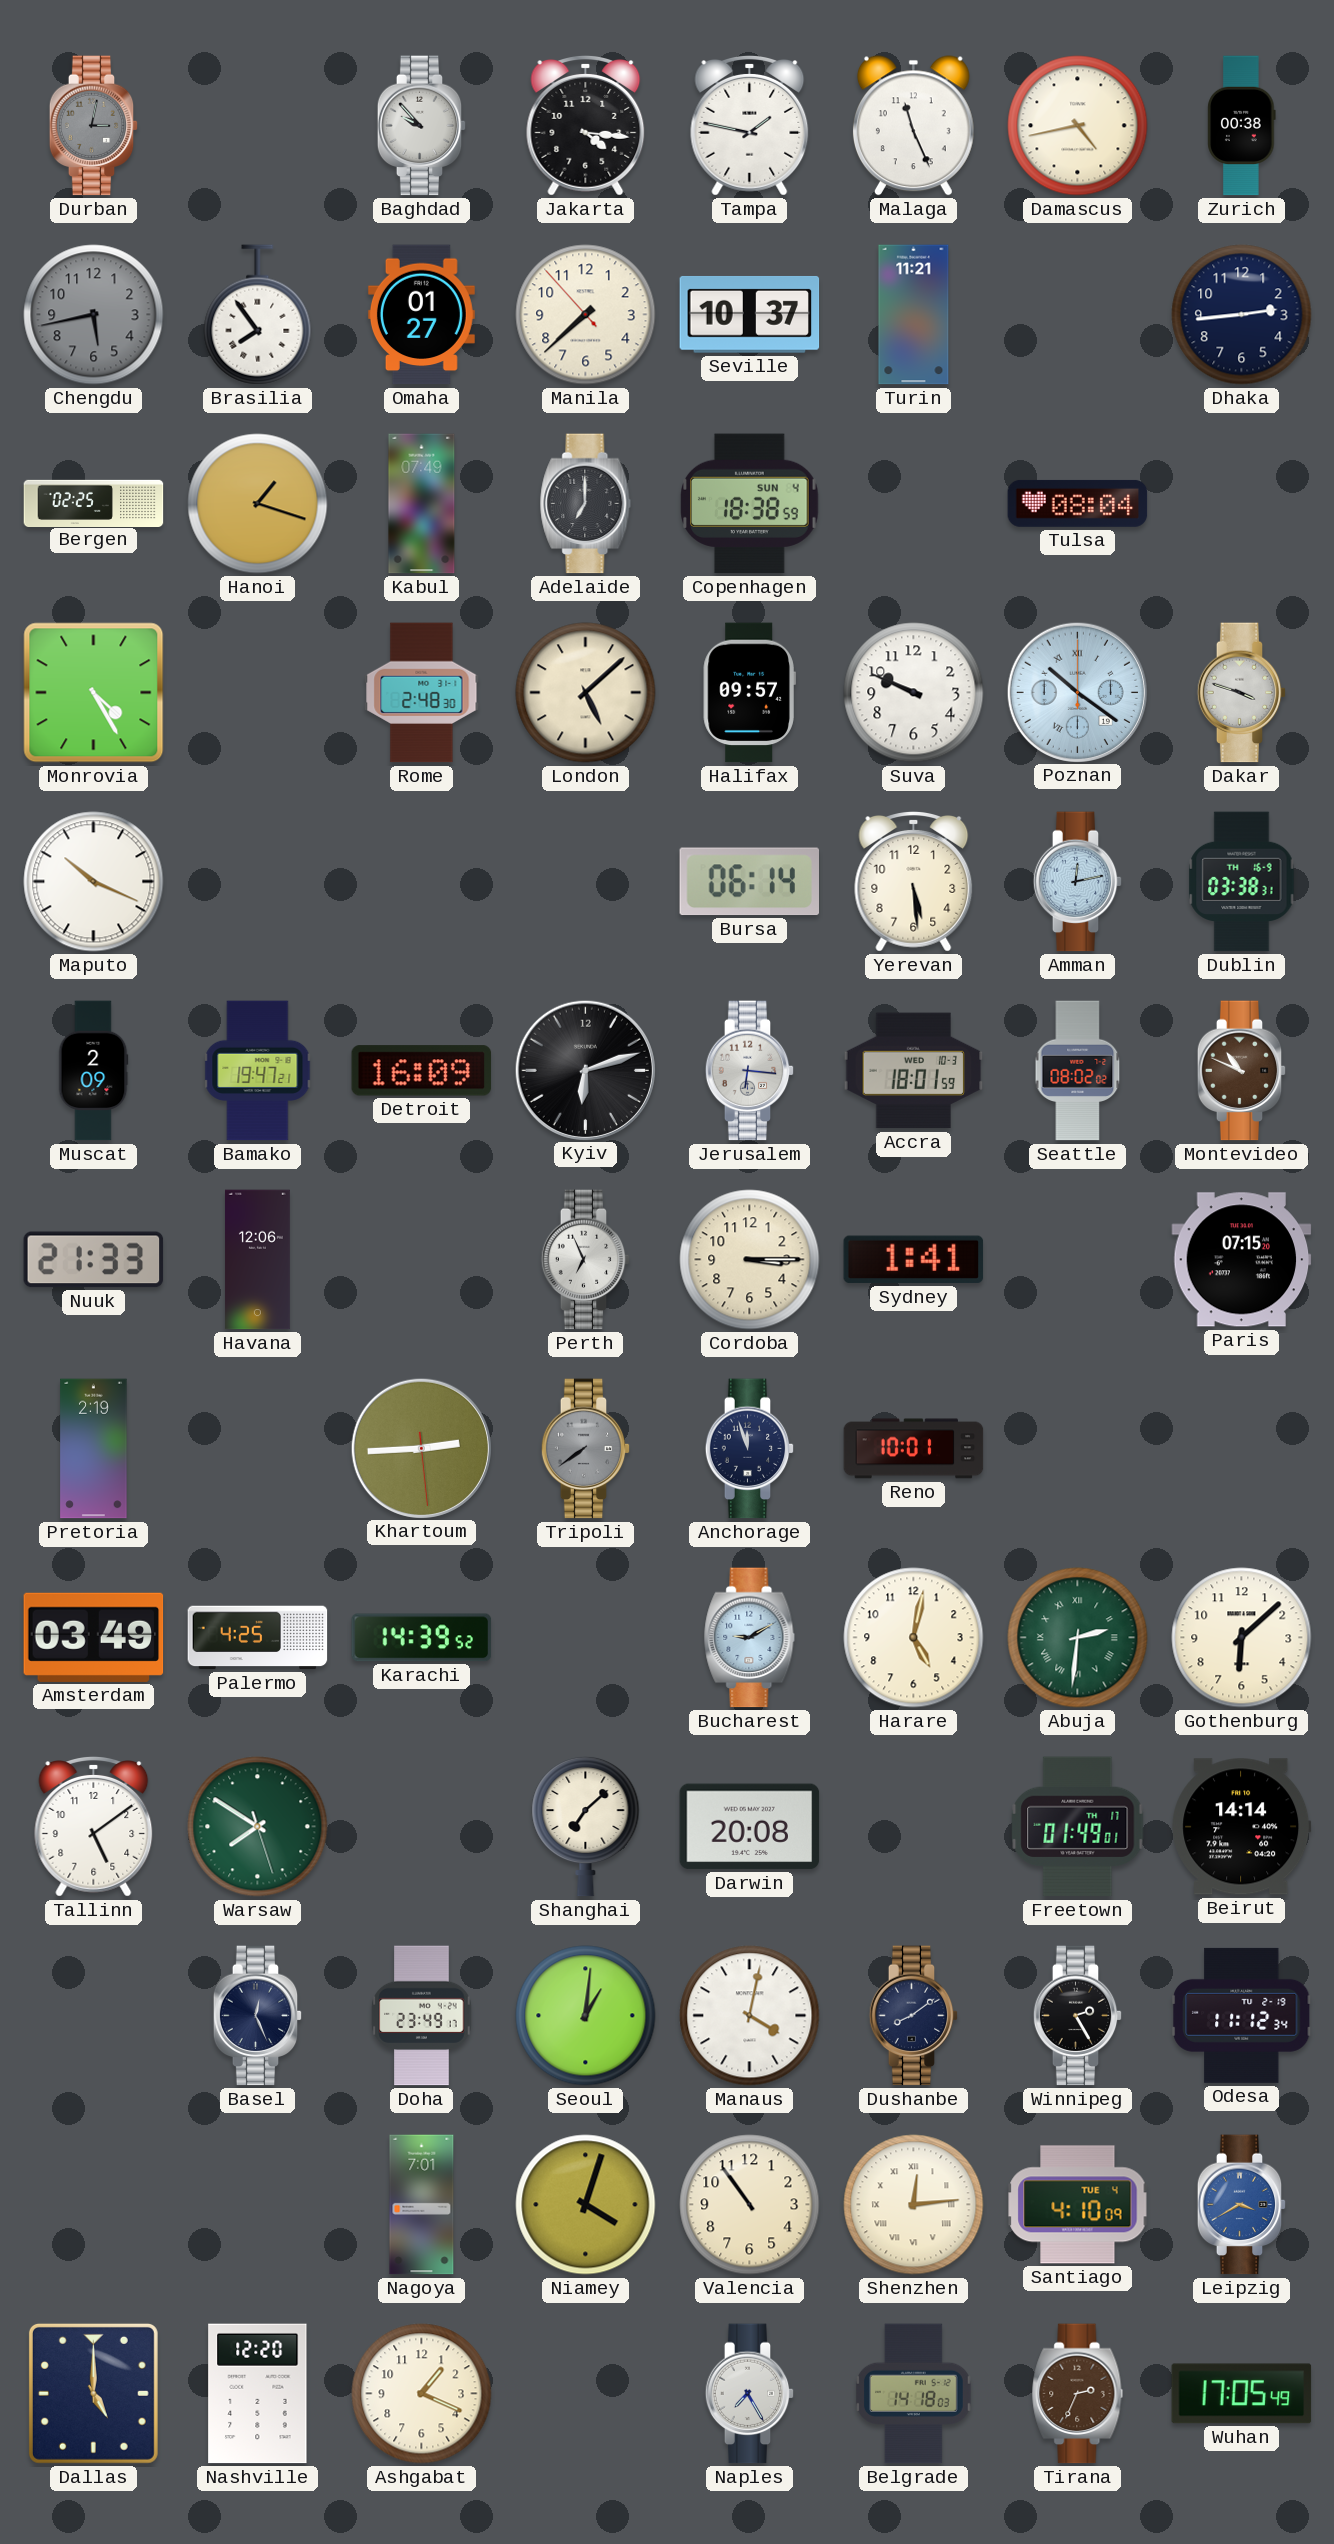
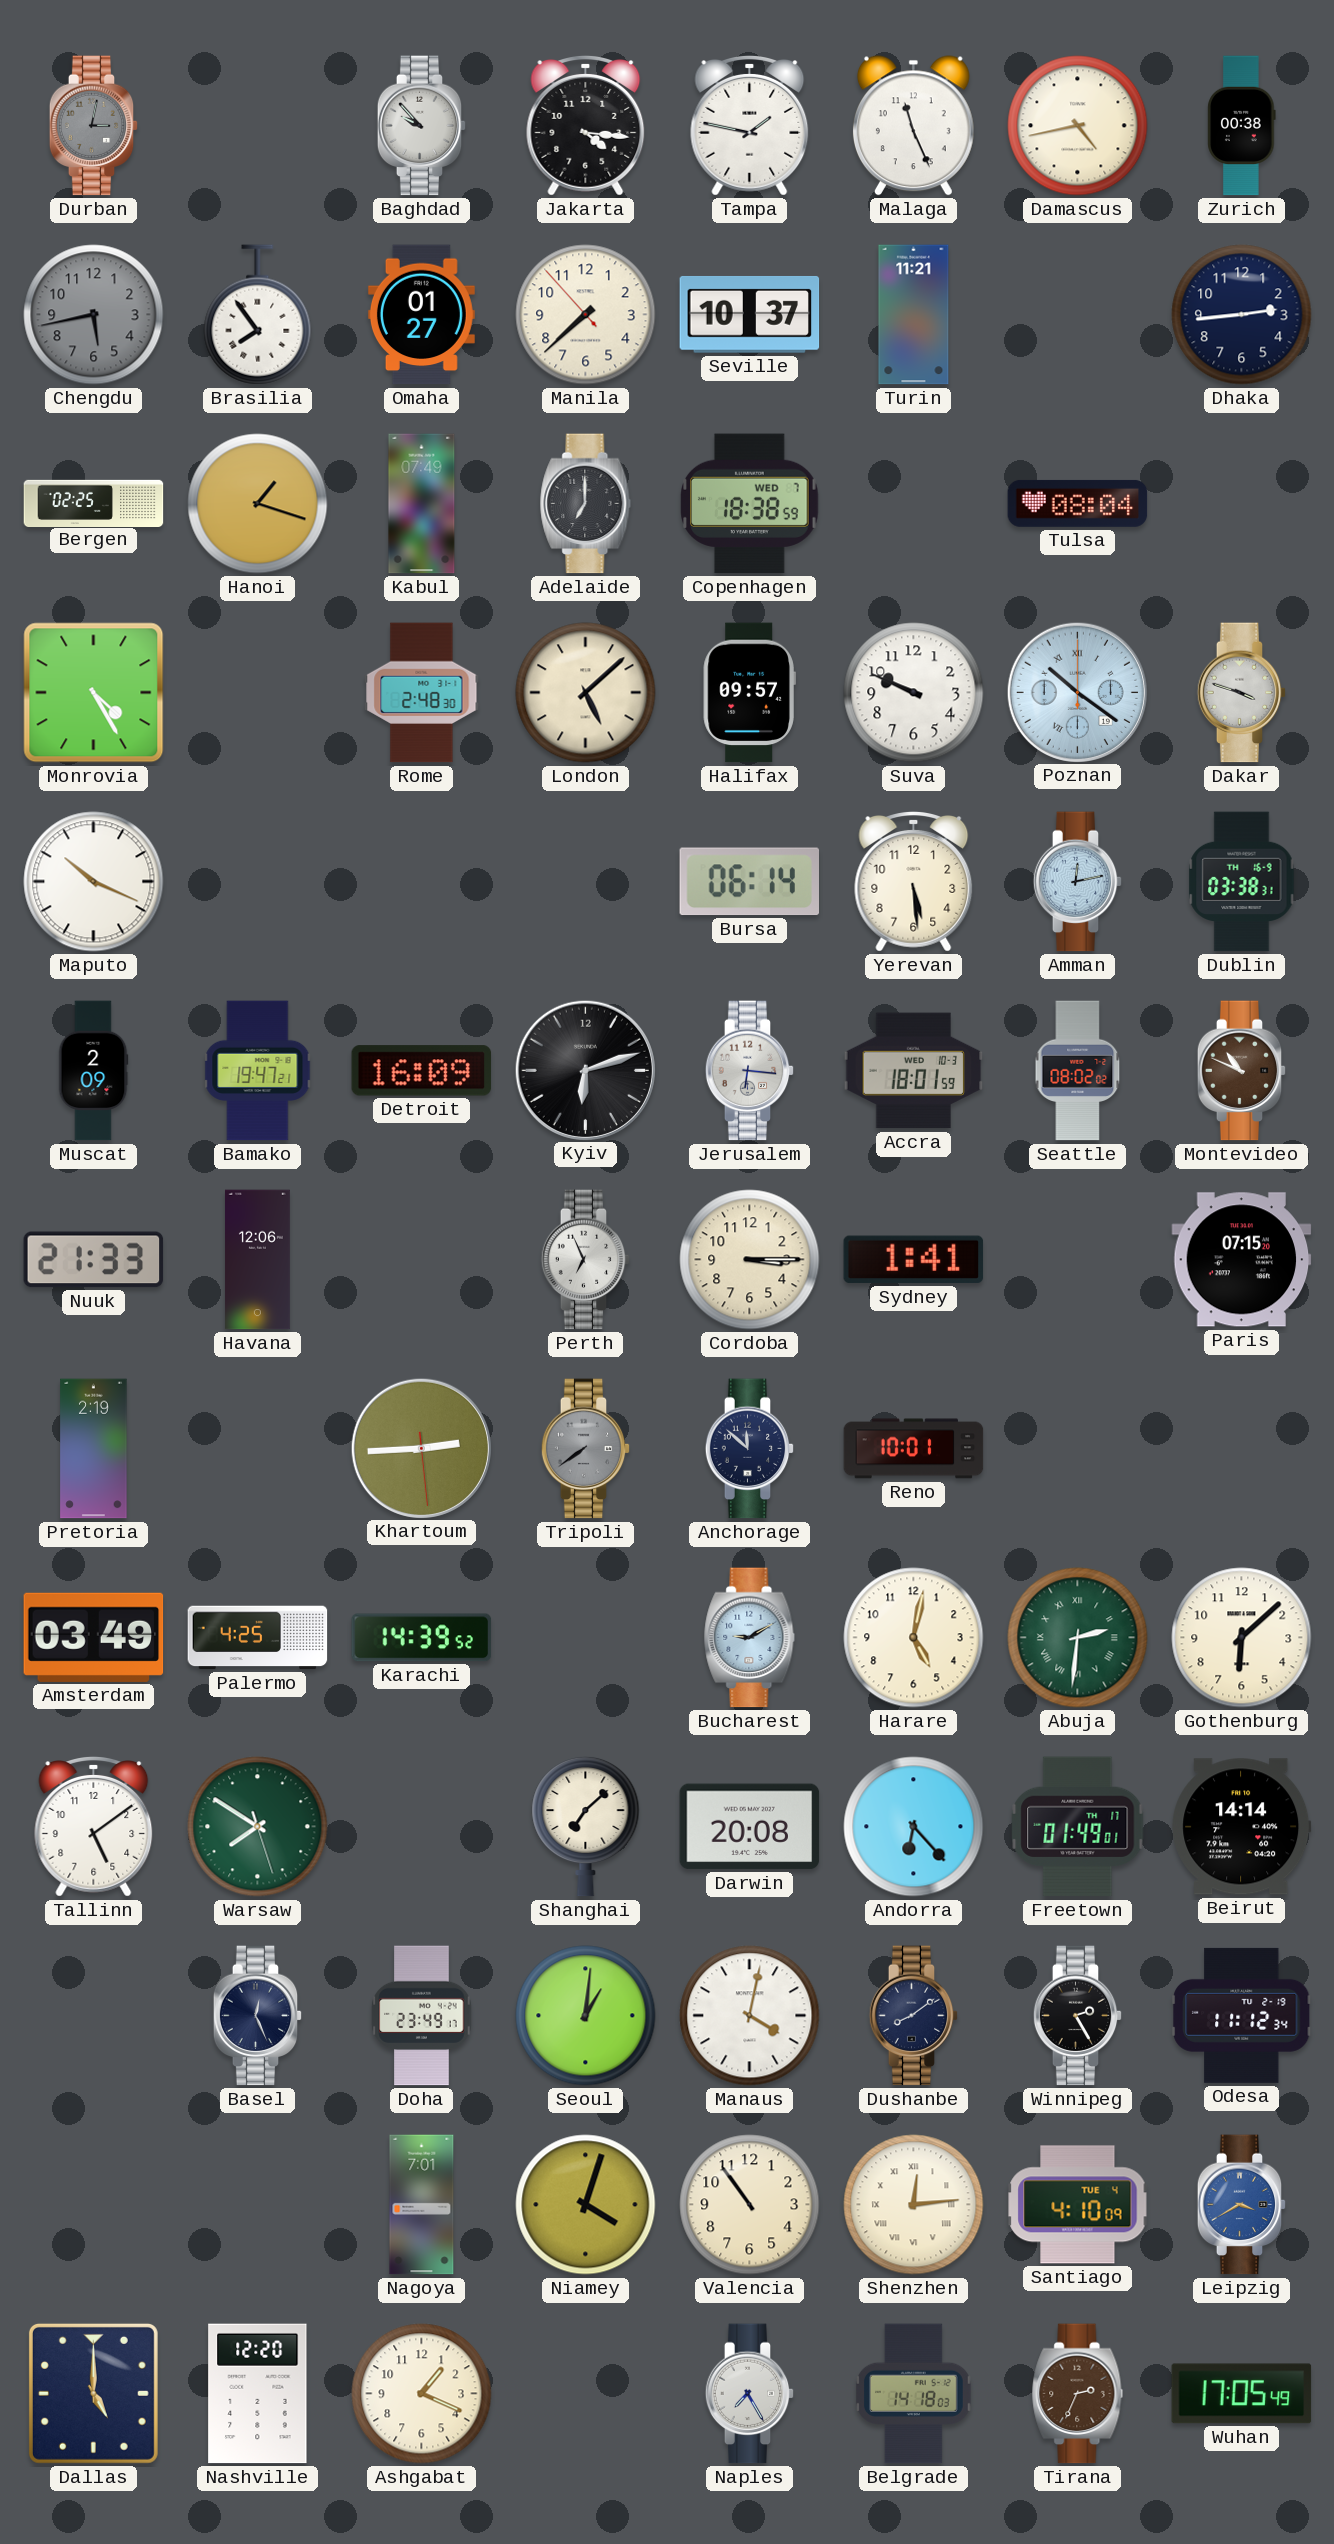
Copenhagen date: SUN 4 -> WED 7
Anchorage: 11:57 -> 11:52
Andorra: none -> 6:23
